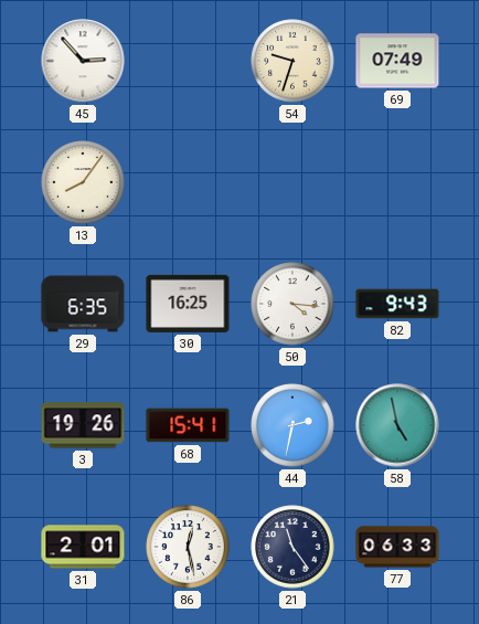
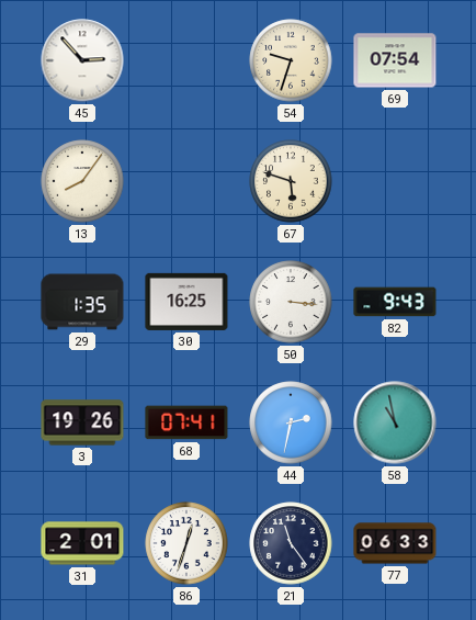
69: 07:49 -> 07:54
67: none -> 5:48
29: 6:35 -> 1:35
50: 4:16 -> 3:16
68: 15:41 -> 07:41
58: 4:58 -> 10:58
86: 12:28 -> 12:33
